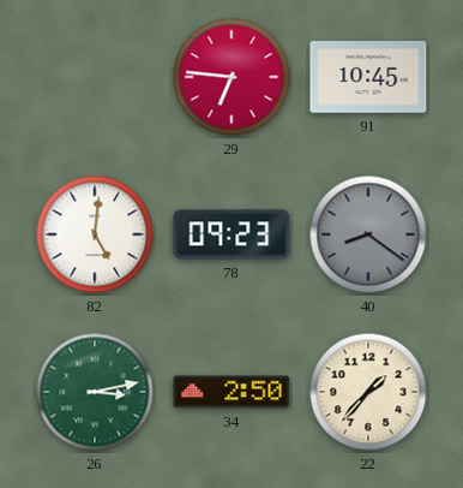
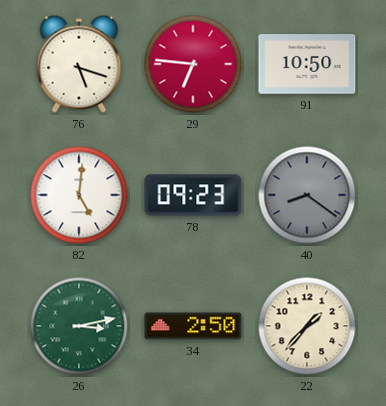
76: none -> 5:18
91: 10:45 -> 10:50
